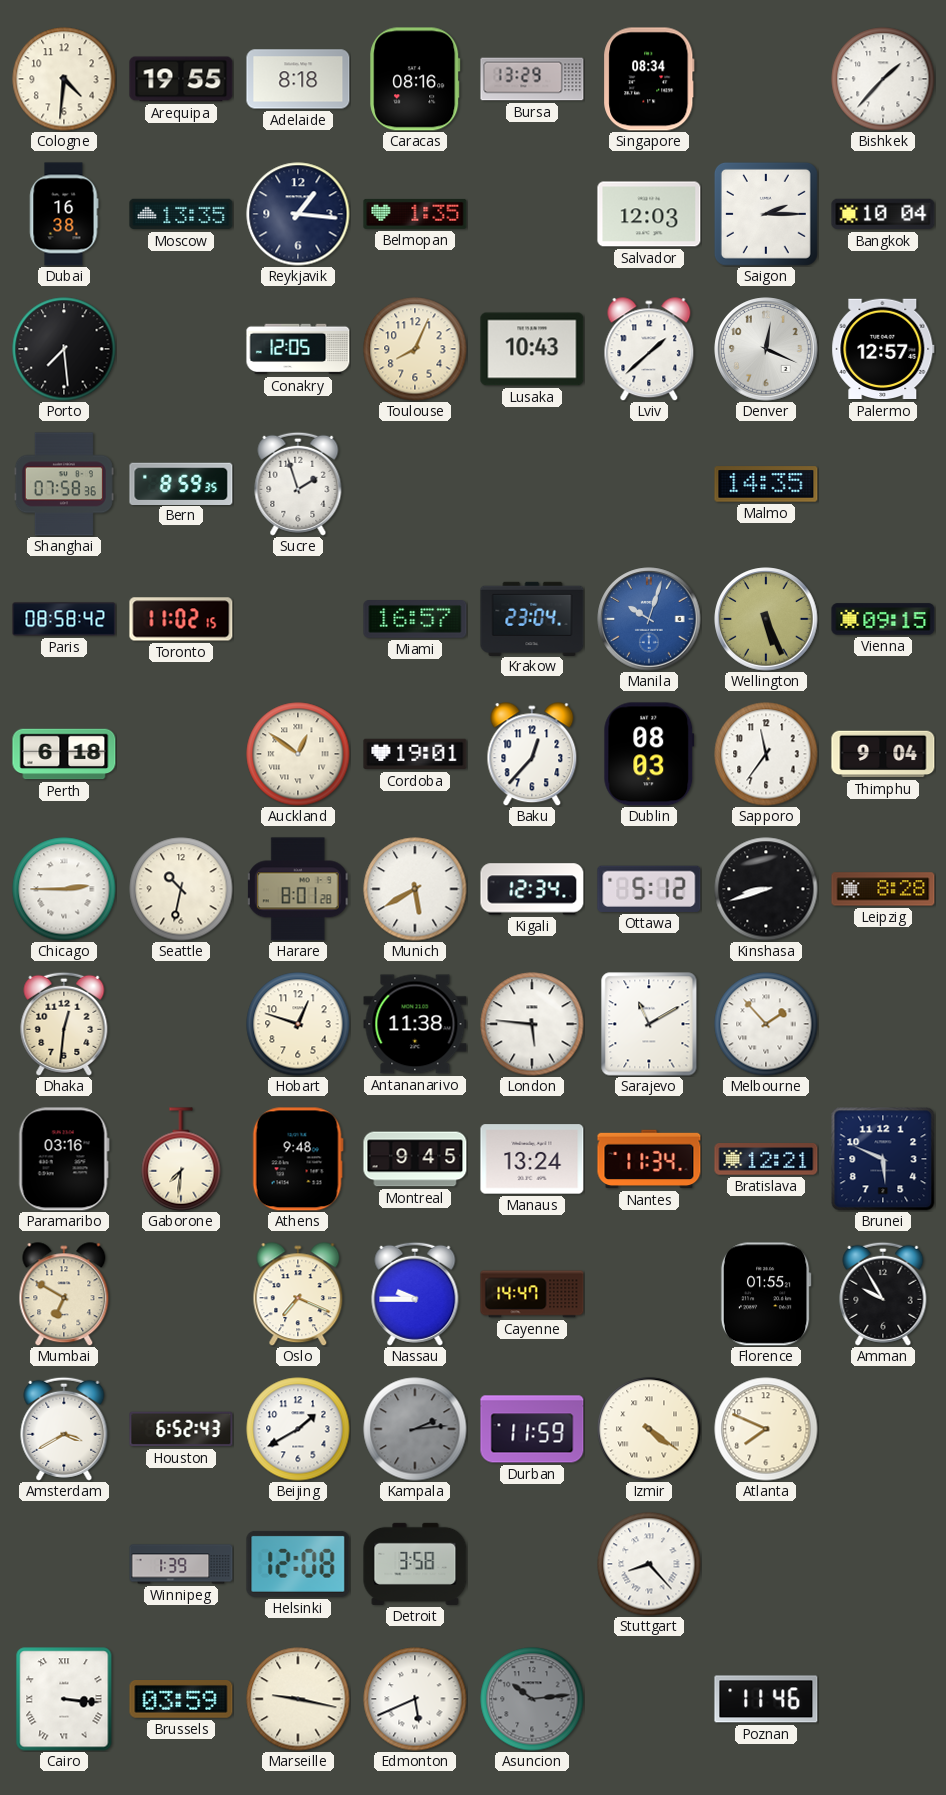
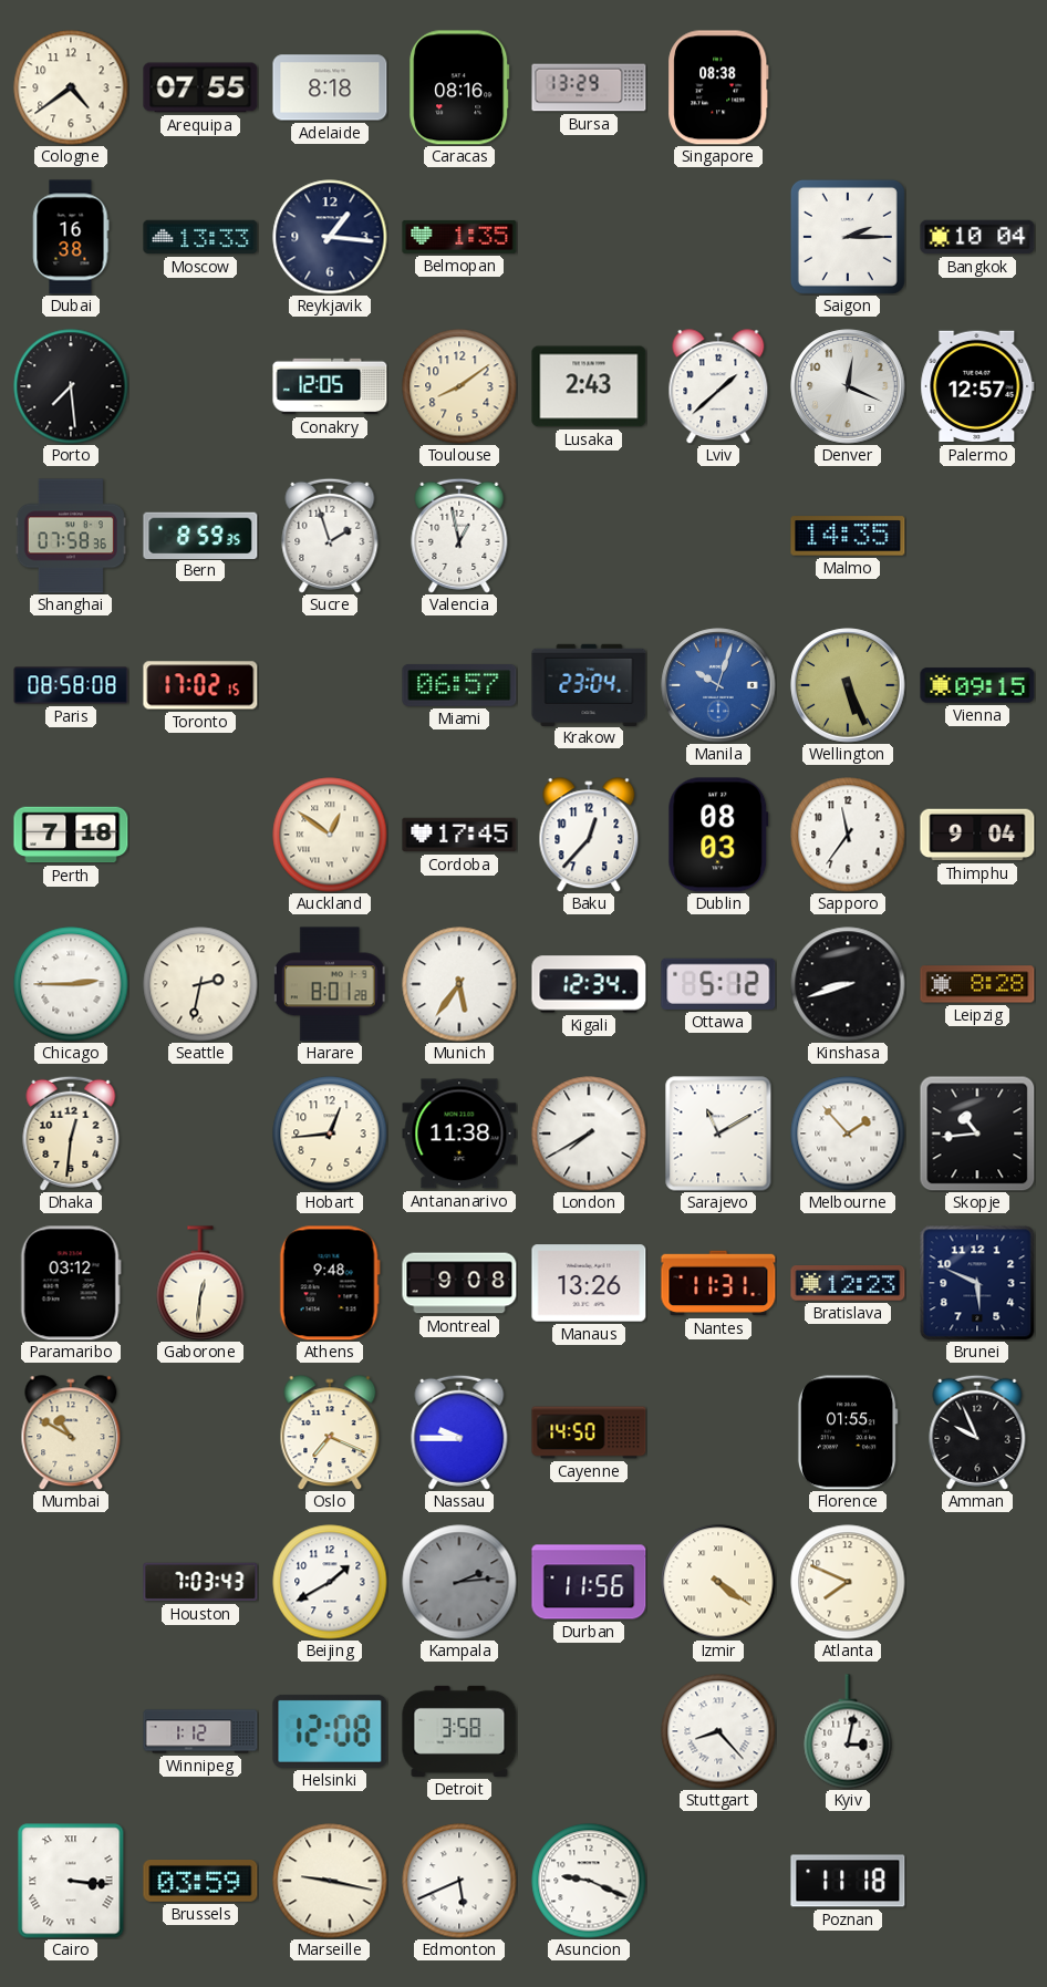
Cologne: 4:31 -> 4:39
Arequipa: 19:55 -> 07:55
Singapore: 08:34 -> 08:38
Bishkek: 1:37 -> none
Moscow: 13:35 -> 13:33
Salvador: 12:03 -> none
Toulouse: 8:04 -> 8:09
Lusaka: 10:43 -> 2:43
Valencia: none -> 12:58
Paris: 08:58:42 -> 08:58:08
Toronto: 11:02 -> 17:02
Miami: 16:57 -> 06:57
Perth: 6:18 -> 7:18
Cordoba: 19:01 -> 17:45
Seattle: 10:32 -> 2:32
Munich: 5:40 -> 5:36
Hobart: 12:48 -> 12:44
London: 5:46 -> 7:40
Skopje: none -> 10:44
Paramaribo: 03:16 -> 03:12
Gaborone: 7:31 -> 12:31
Montreal: 9:45 -> 9:08
Manaus: 13:24 -> 13:26
Nantes: 11:34 -> 11:31
Bratislava: 12:21 -> 12:23
Mumbai: 6:50 -> 10:50
Cayenne: 14:47 -> 14:50
Amman: 9:55 -> 9:56
Amsterdam: 3:40 -> none
Houston: 6:52 -> 7:03
Durban: 11:59 -> 11:56
Winnipeg: 1:39 -> 1:12
Kyiv: none -> 3:02
Asuncion: 10:14 -> 9:19
Asuncion dial: grey -> white
Poznan: 11:46 -> 11:18
